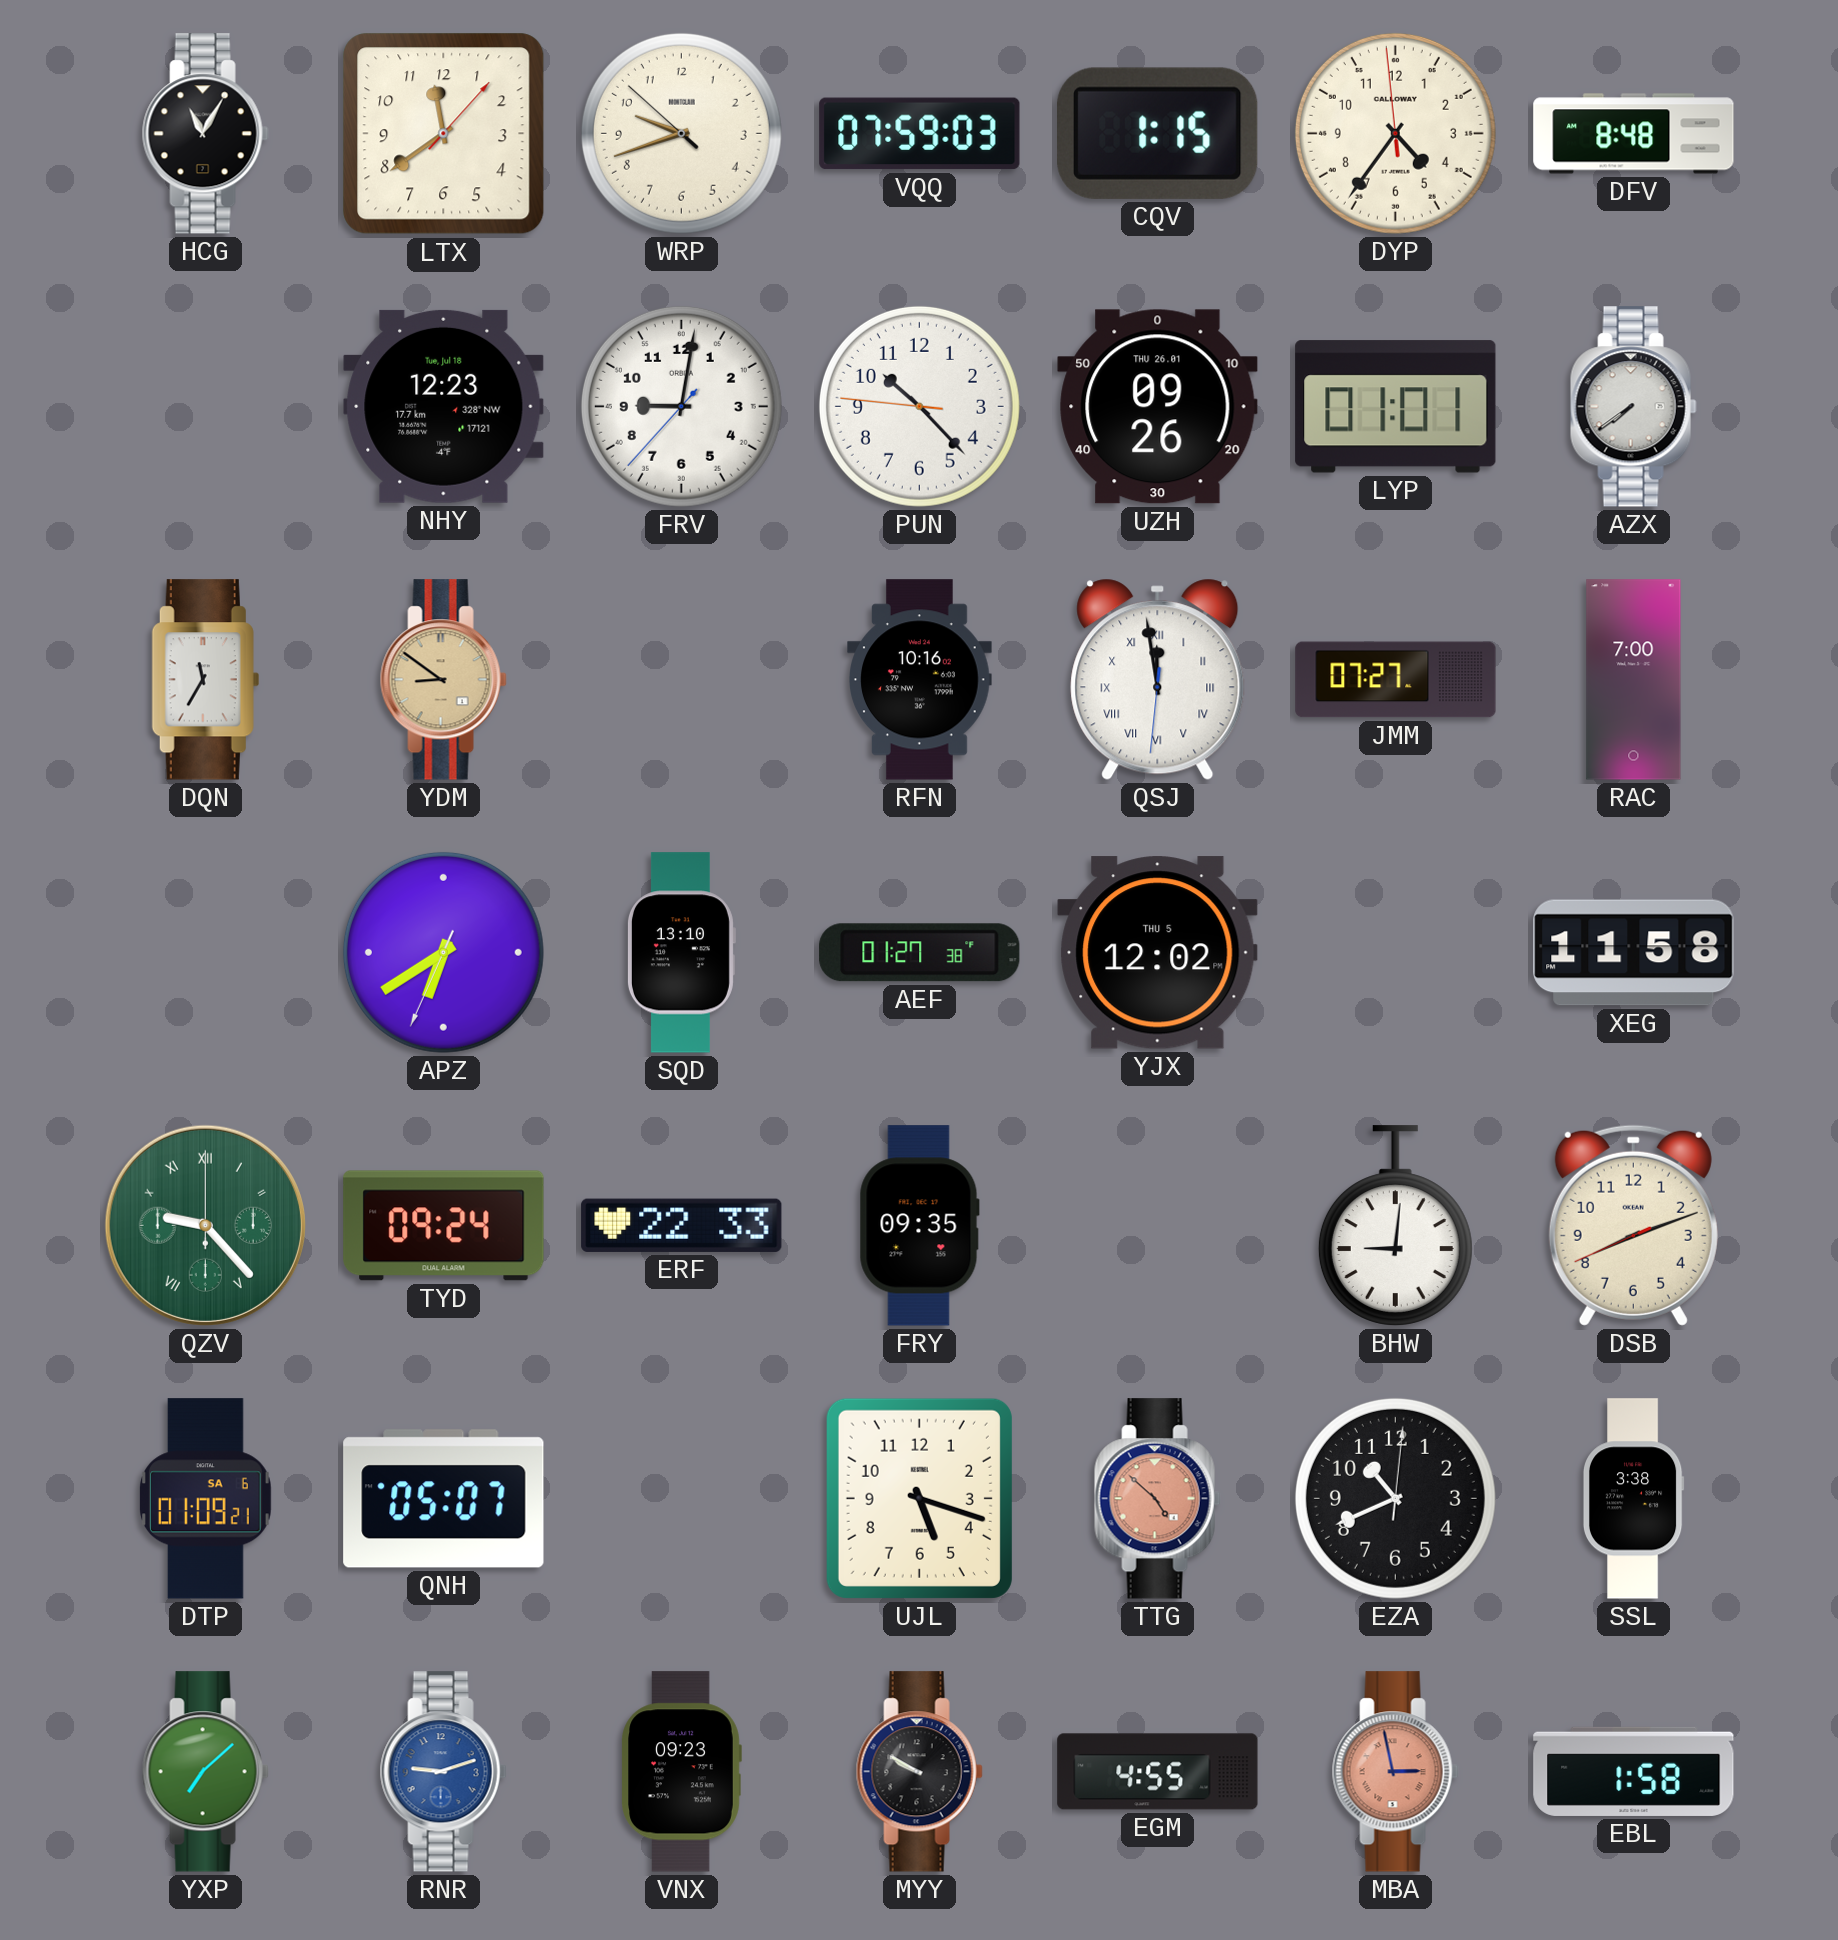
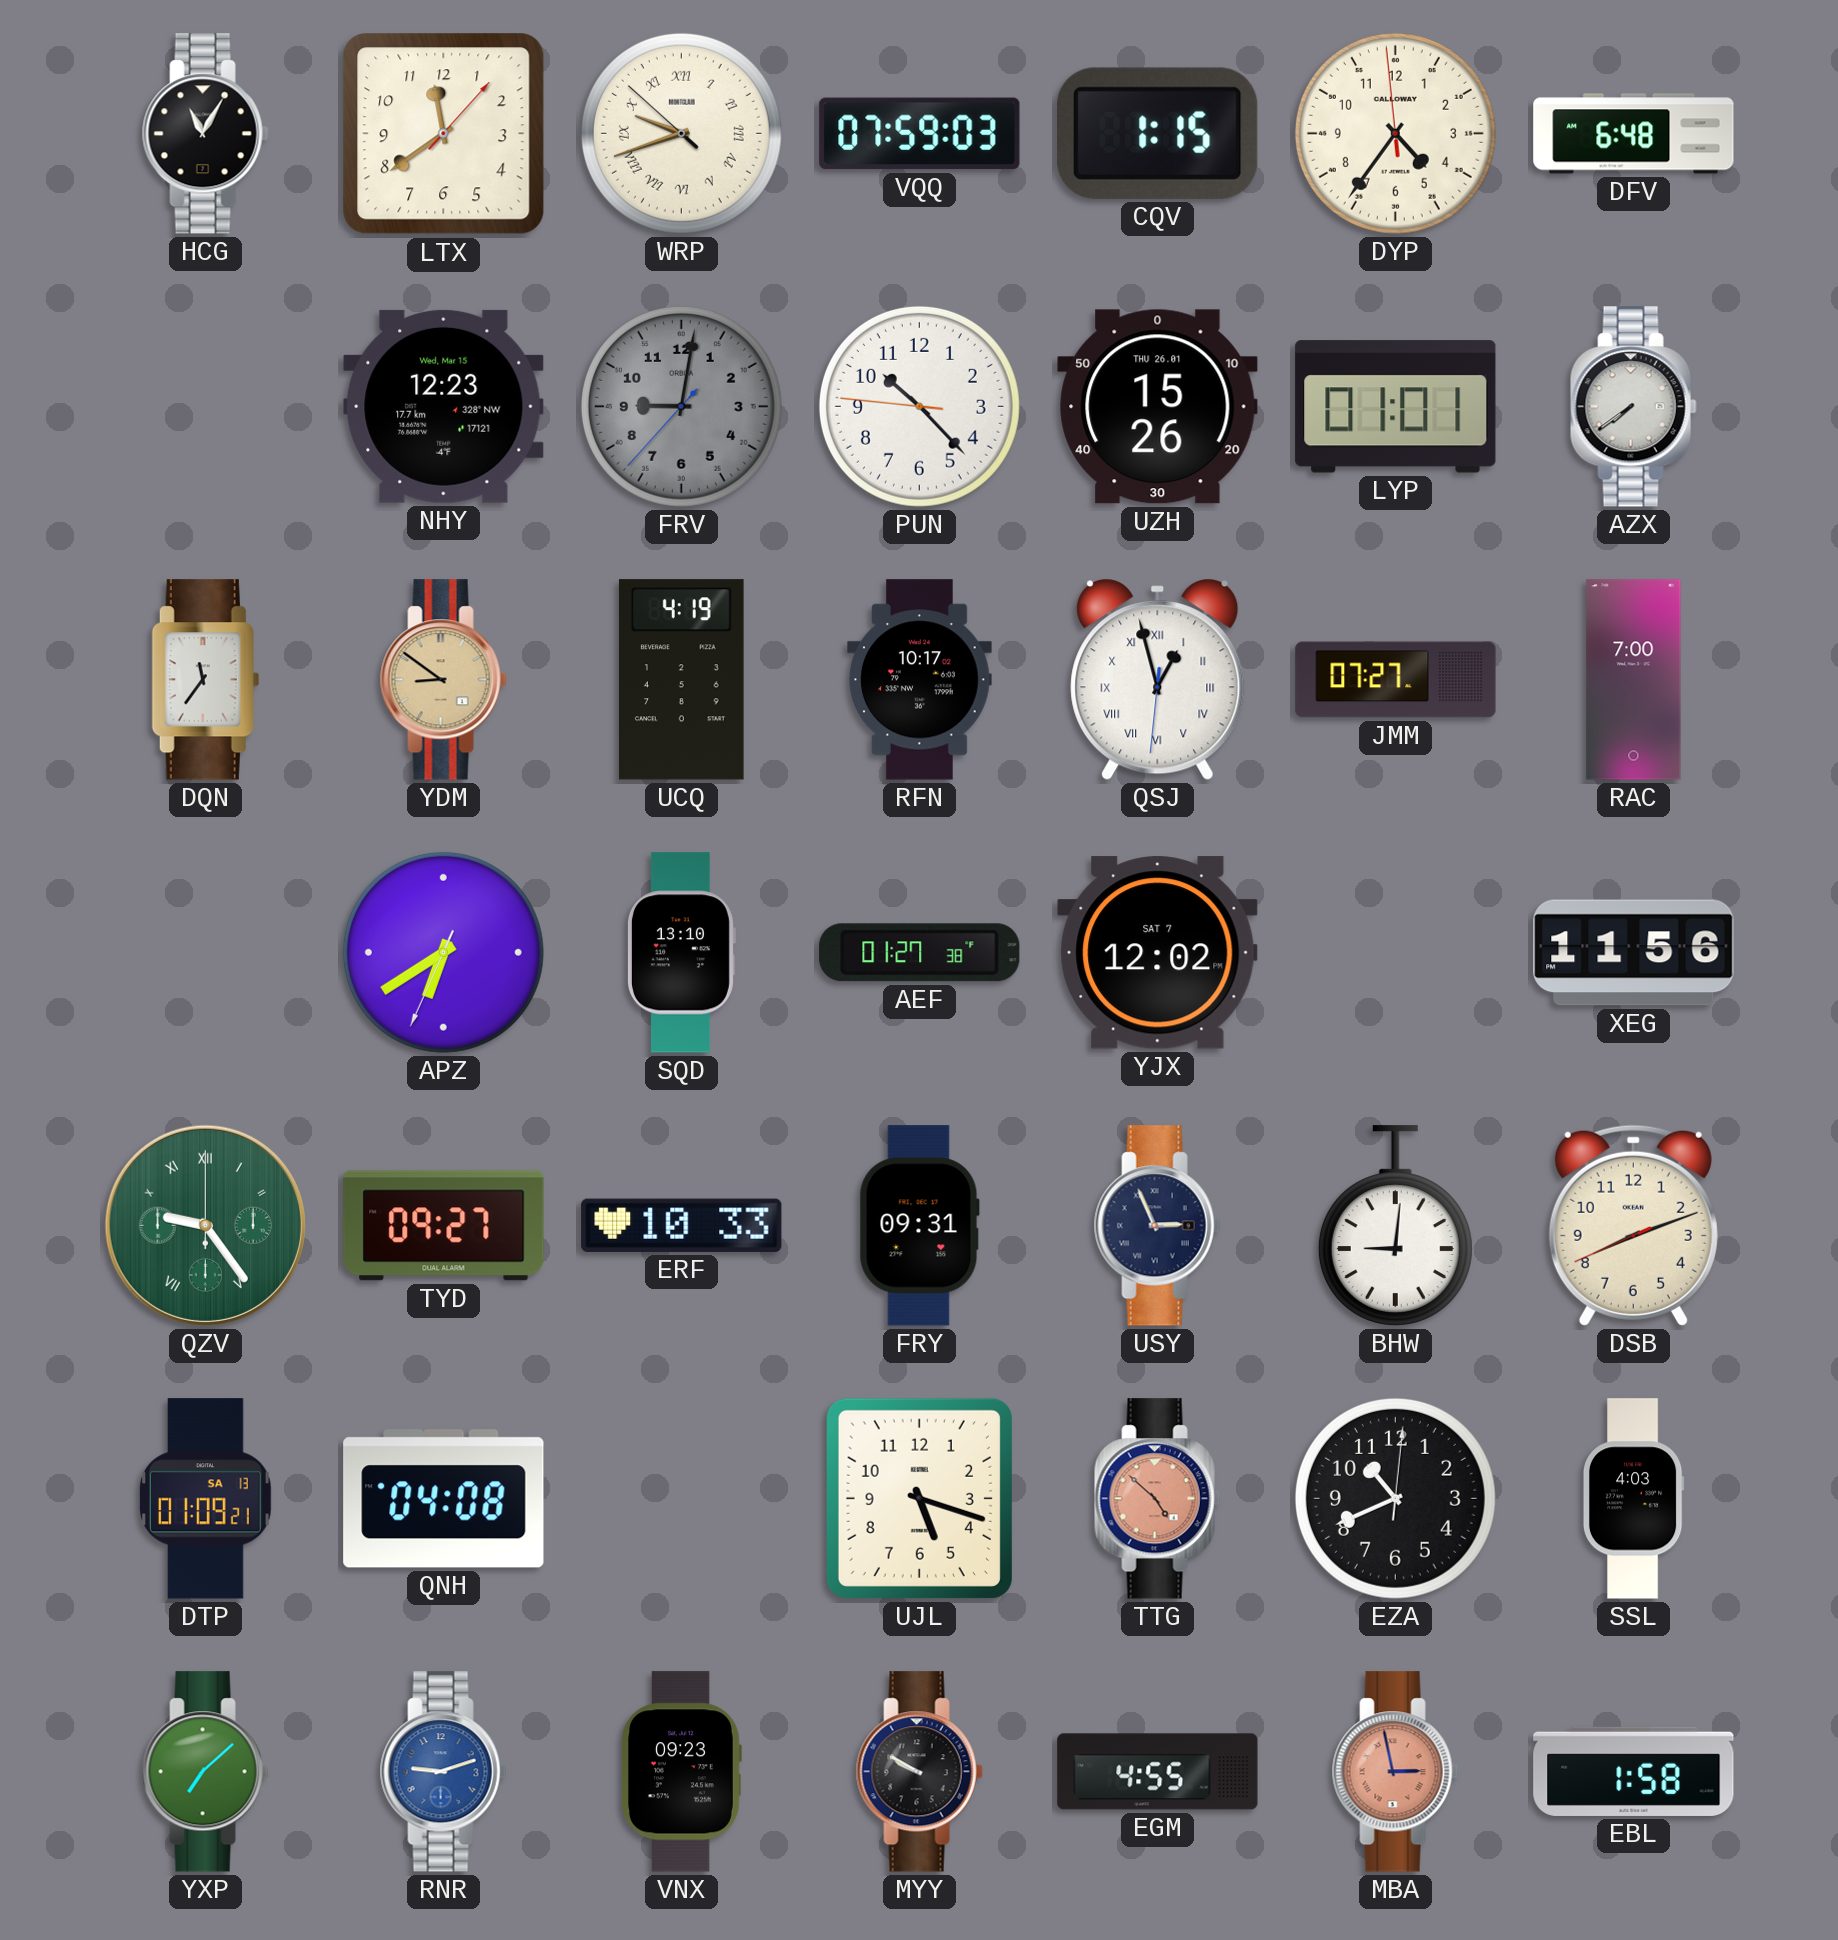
WRP numerals: Arabic -> Roman
DFV: 8:48 -> 6:48
NHY date: Tue, Jul 18 -> Wed, Mar 15
FRV dial: white -> grey
UZH: 09:26 -> 15:26
DQN: 11:35 -> 11:36
UCQ: none -> 4:19
RFN: 10:16 -> 10:17
QSJ: 11:58 -> 12:57
YJX date: THU 5 -> SAT 7
XEG: 11:58 -> 11:56
QZV: 9:23 -> 9:24
TYD: 09:24 -> 09:27
ERF: 22:33 -> 10:33
FRY: 09:35 -> 09:31
USY: none -> 2:56
DTP date: SA 6 -> SA 13
QNH: 05:07 -> 04:08
SSL: 3:38 -> 4:03
